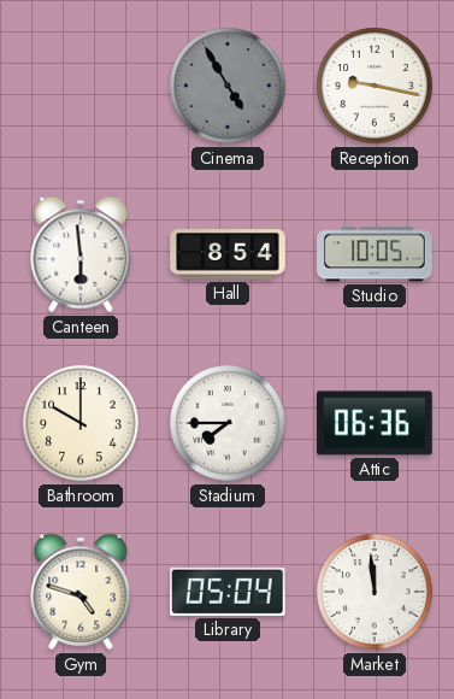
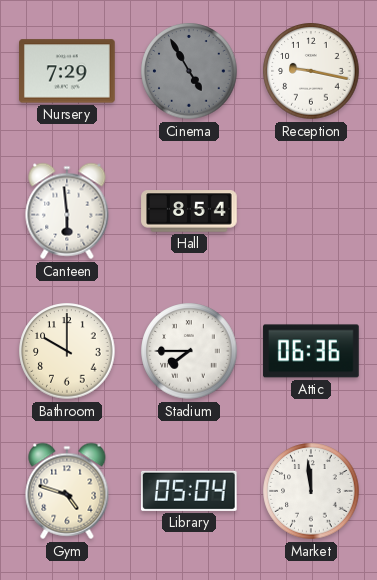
Nursery: none -> 7:29
Studio: 10:05 -> none
